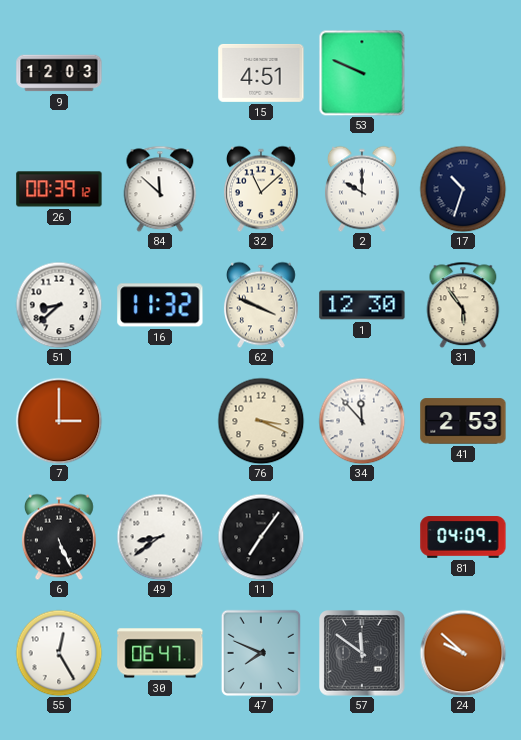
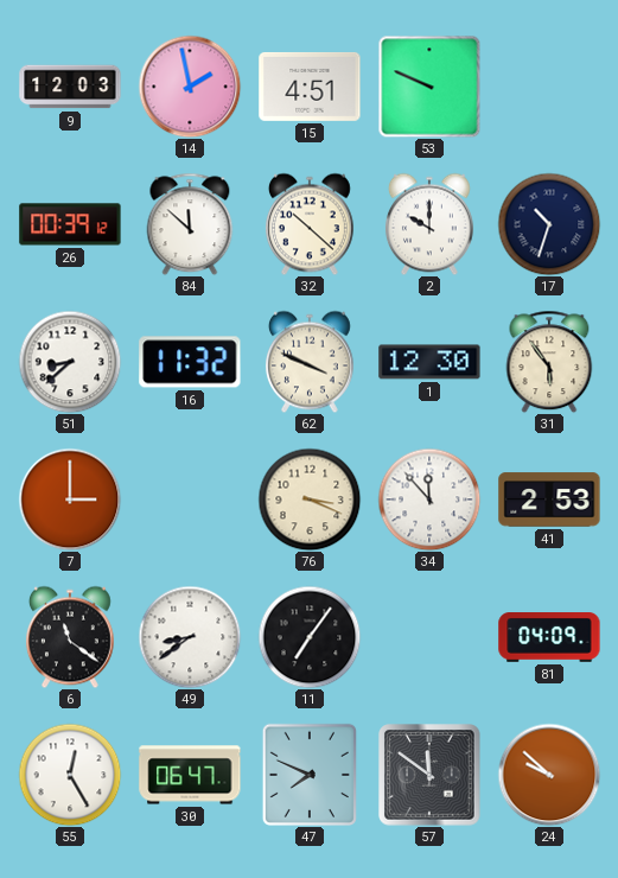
14: none -> 1:58
32: 11:08 -> 10:22
6: 5:26 -> 11:21
